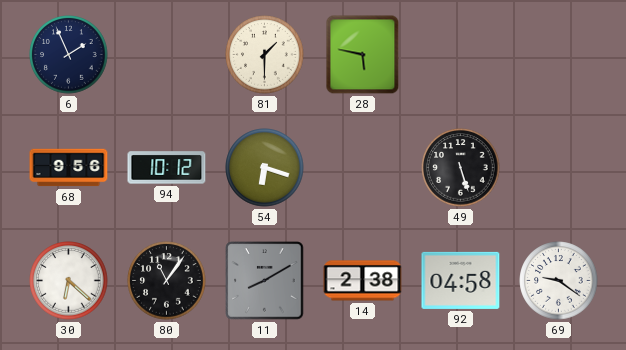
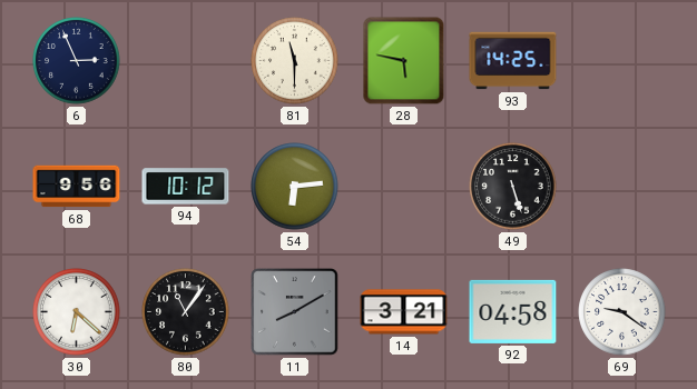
6: 1:56 -> 2:56
81: 1:30 -> 11:30
93: none -> 14:25
54: 6:18 -> 6:14
14: 2:38 -> 3:21
